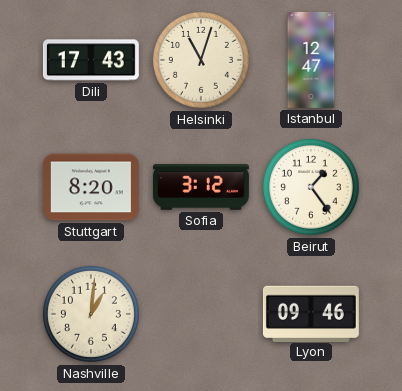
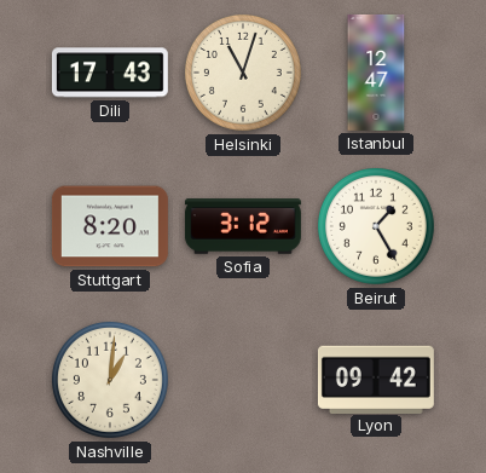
Beirut: 1:24 -> 1:25
Lyon: 09:46 -> 09:42
